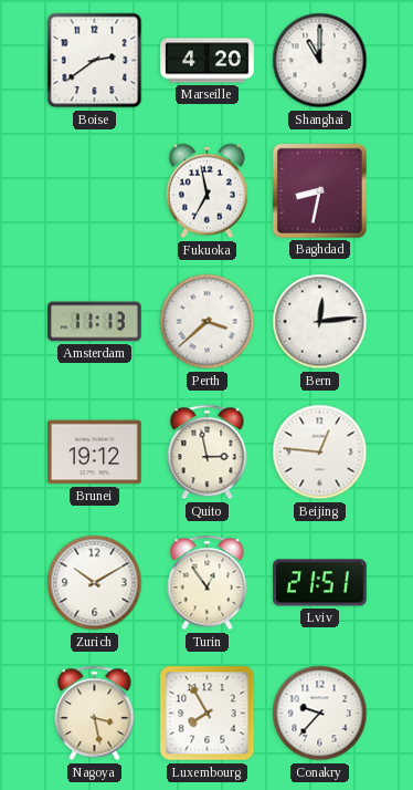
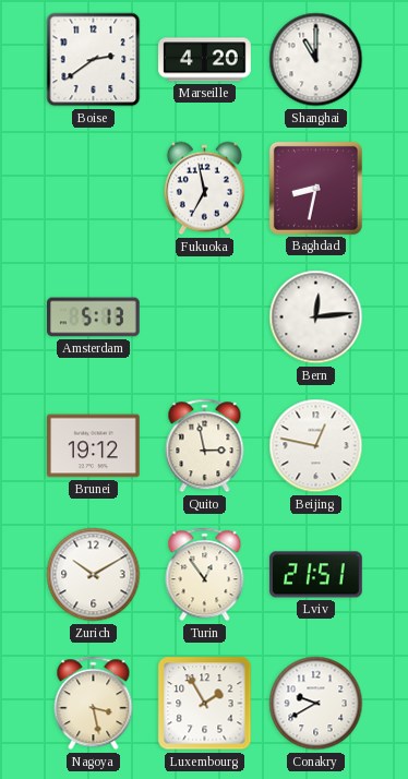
Amsterdam: 11:13 -> 5:13
Perth: 3:38 -> none
Beijing: 12:46 -> 12:47
Luxembourg: 7:55 -> 1:55
Conakry: 9:37 -> 9:40
